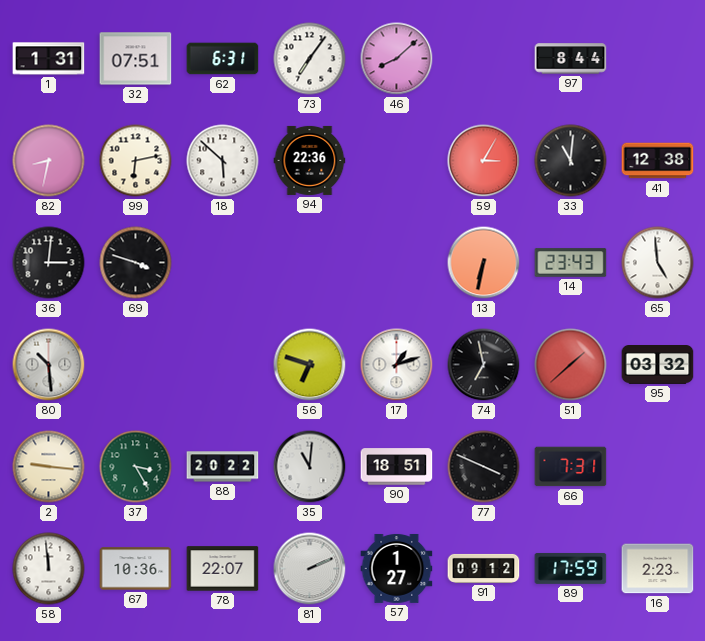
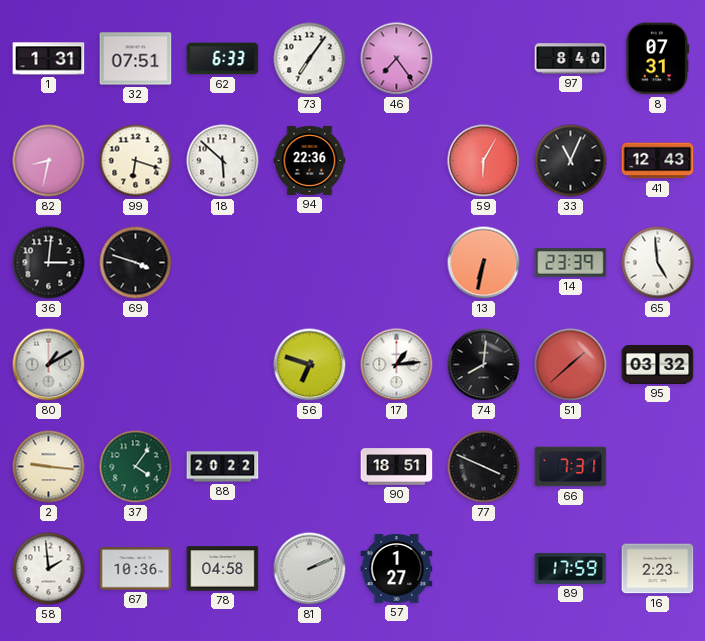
62: 6:31 -> 6:33
46: 8:08 -> 7:24
97: 8:44 -> 8:40
8: none -> 07:31
99: 6:13 -> 6:18
59: 3:05 -> 6:05
33: 11:01 -> 11:04
41: 12:38 -> 12:43
14: 23:43 -> 23:39
80: 10:29 -> 1:10
17: 1:12 -> 1:14
74: 6:58 -> 8:01
37: 3:25 -> 4:06
35: 11:01 -> none
58: 11:59 -> 1:59
78: 22:07 -> 04:58
91: 09:12 -> none
